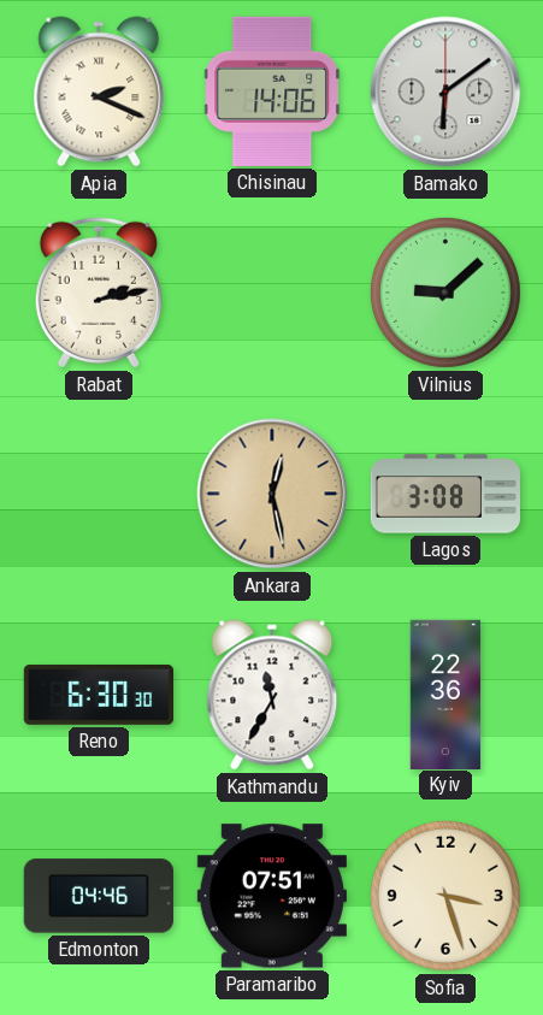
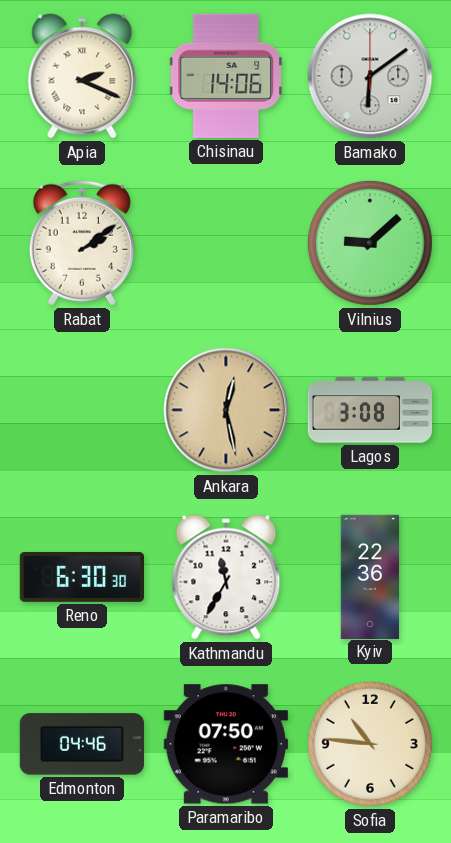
Rabat: 2:13 -> 2:09
Paramaribo: 07:51 -> 07:50
Sofia: 3:27 -> 10:46
